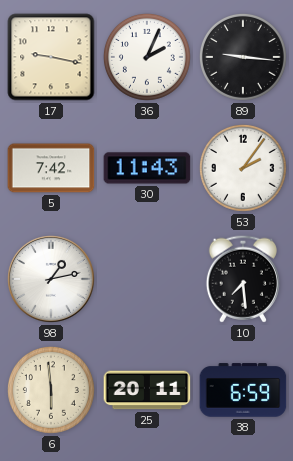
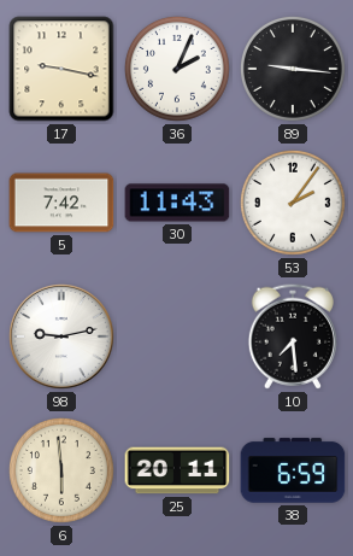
98: 1:13 -> 9:13
